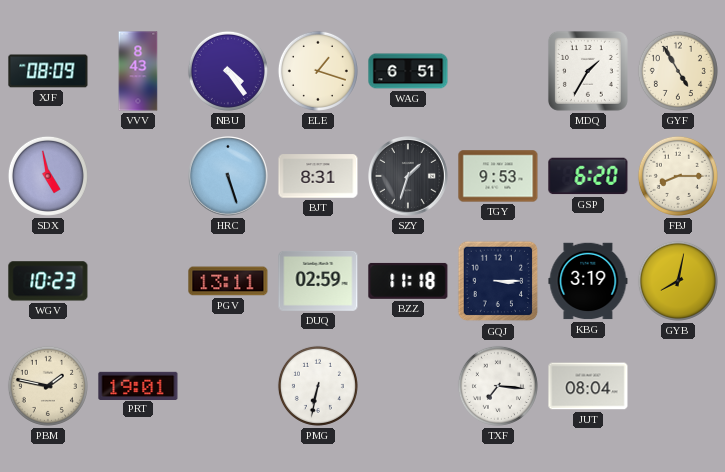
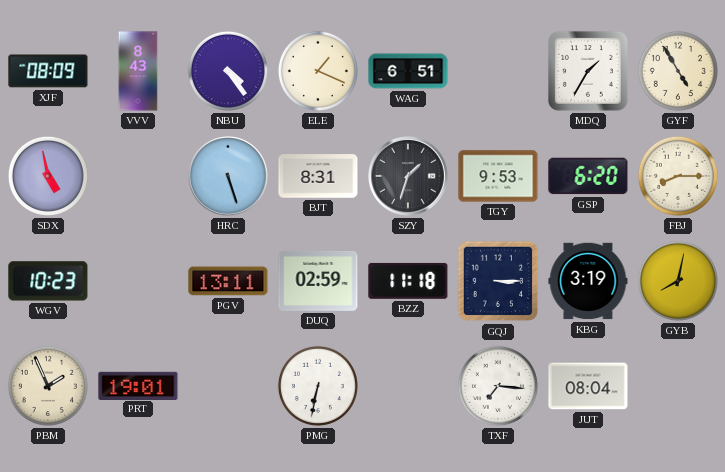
ELE: 1:18 -> 1:19
PBM: 1:47 -> 1:56
